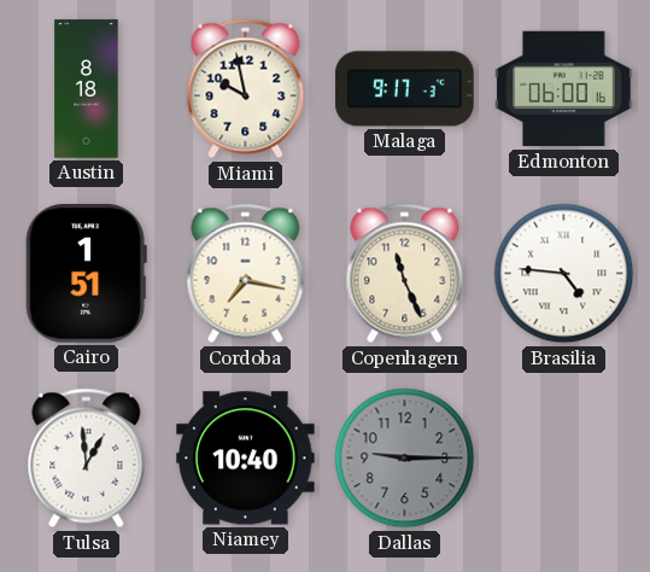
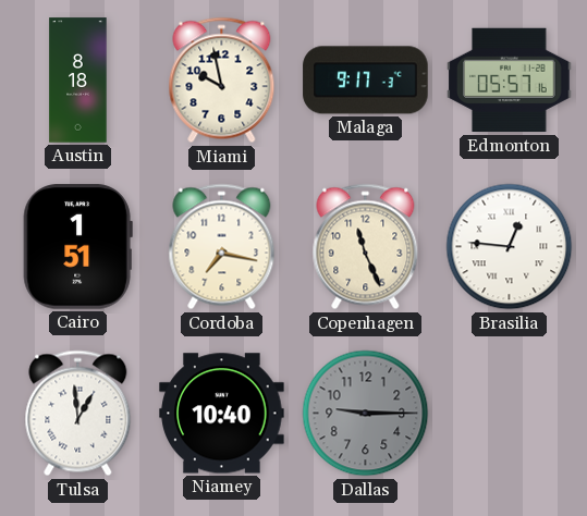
Edmonton: 06:00 -> 05:57
Brasilia: 4:46 -> 12:46
